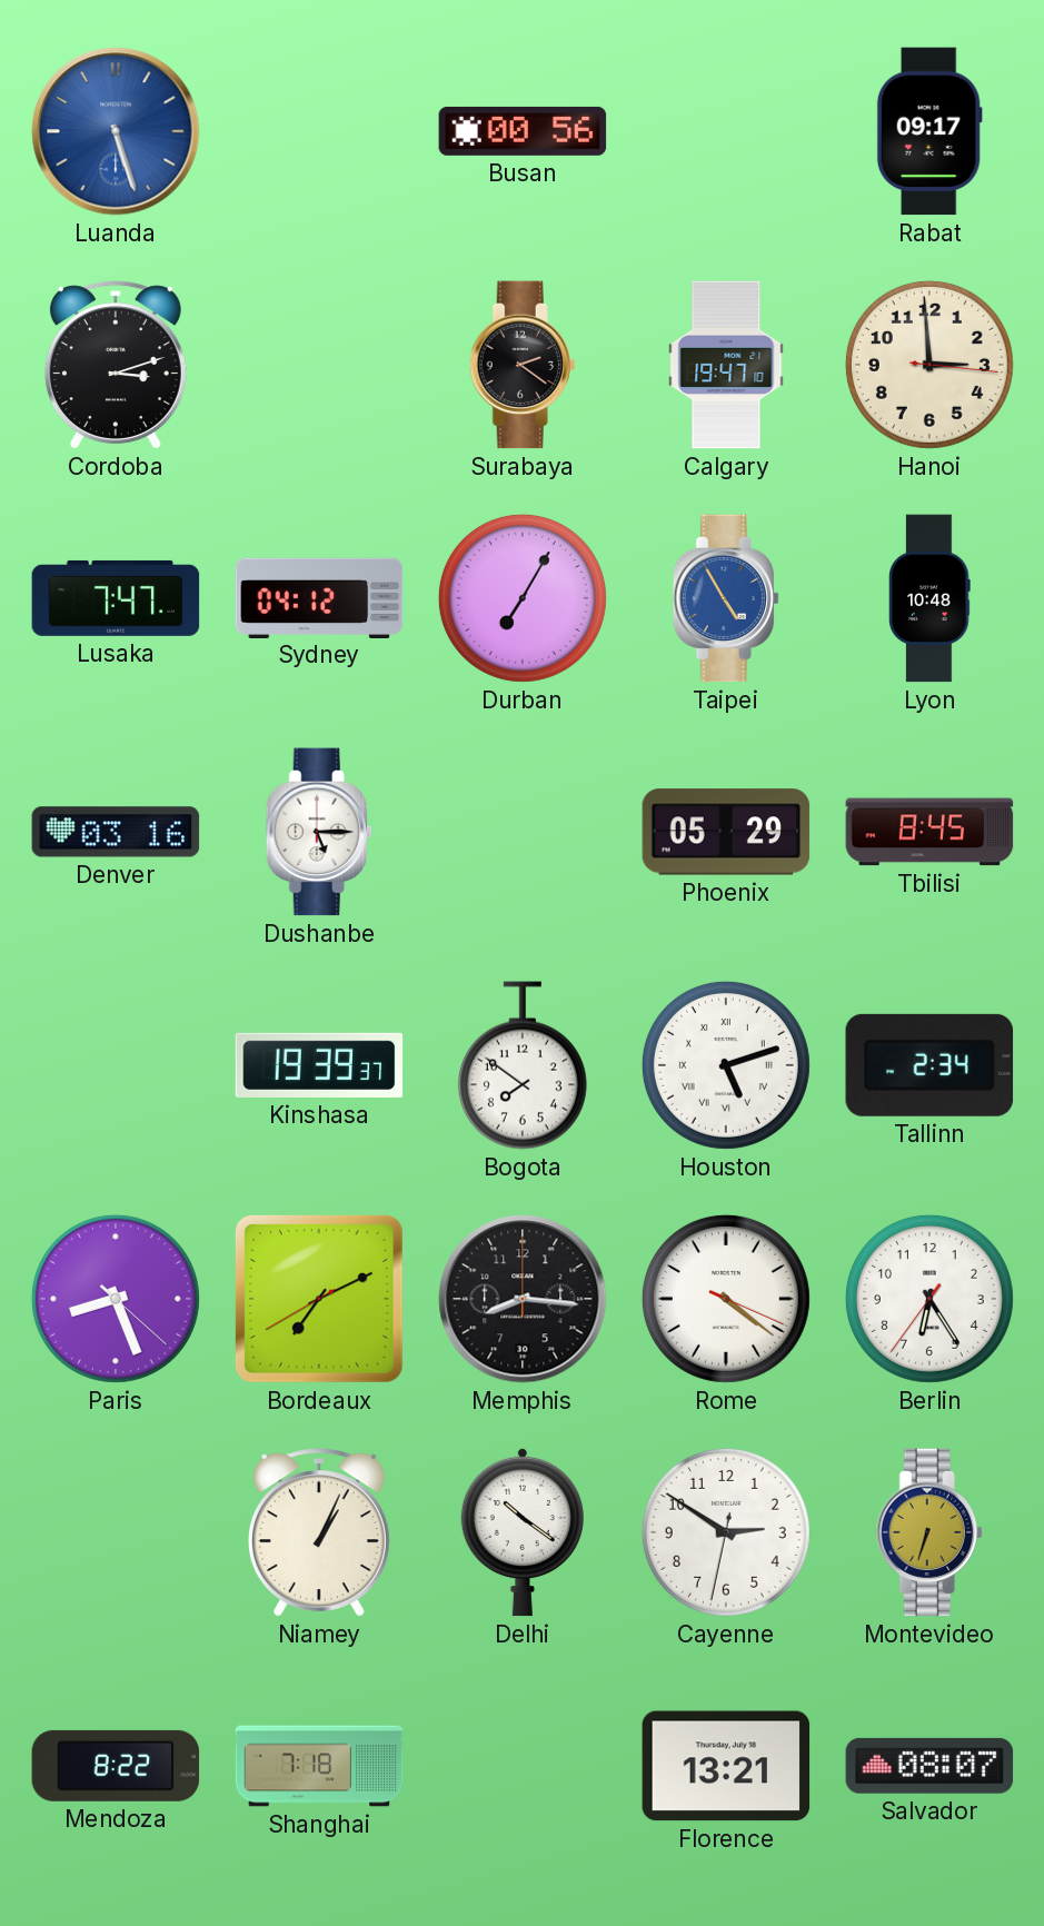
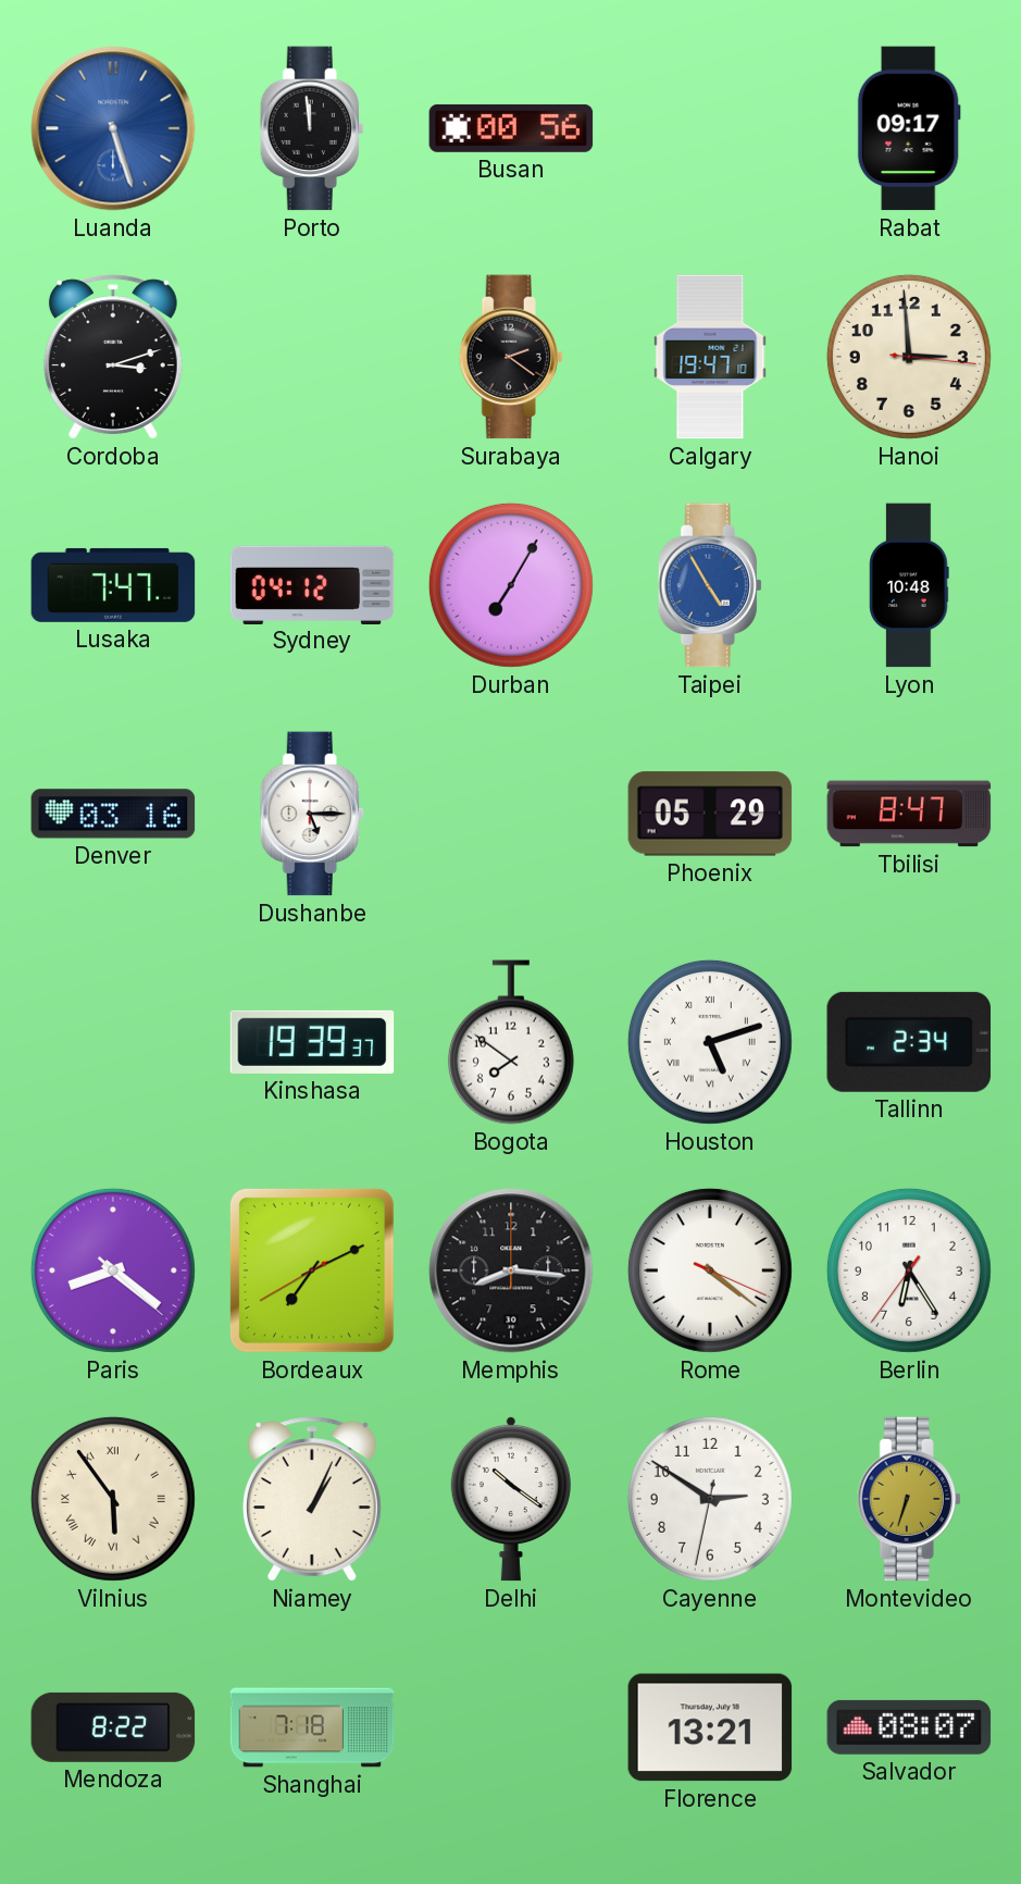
Porto: none -> 11:59
Tbilisi: 8:45 -> 8:47
Paris: 8:26 -> 8:21
Vilnius: none -> 5:54
